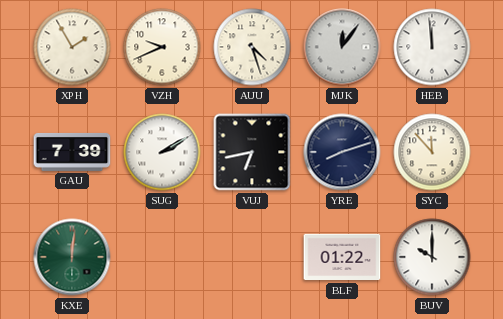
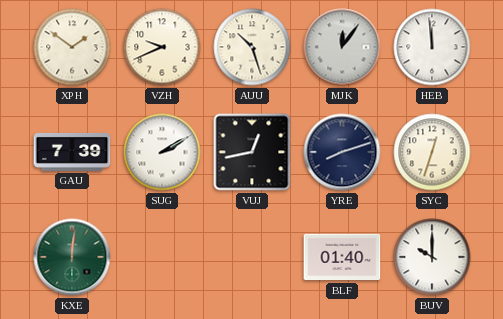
XPH: 1:55 -> 1:51
AUU: 4:27 -> 10:27
VUJ: 6:43 -> 12:43
SYC: 11:53 -> 12:33
BLF: 01:22 -> 01:40
